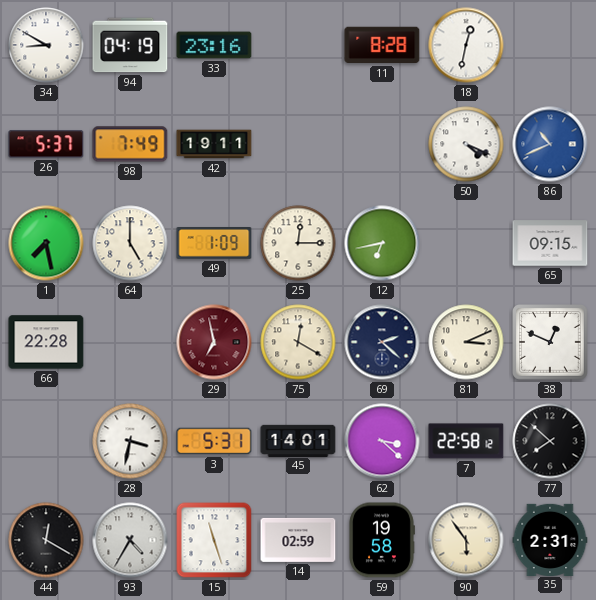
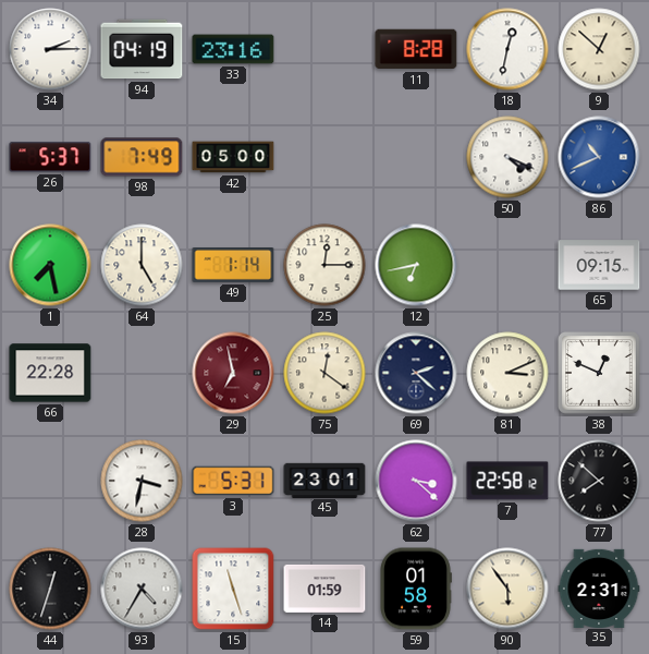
34: 8:50 -> 2:15
9: none -> 12:52
42: 19:11 -> 05:00
49: 1:09 -> 1:14
75: 12:20 -> 12:21
45: 14:01 -> 23:01
44: 12:20 -> 12:33
14: 02:59 -> 01:59
59: 19:58 -> 01:58
